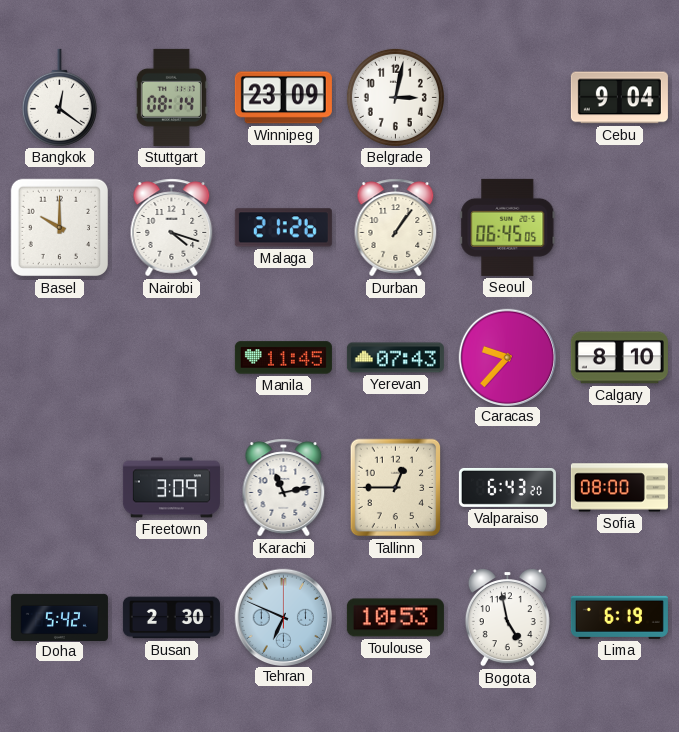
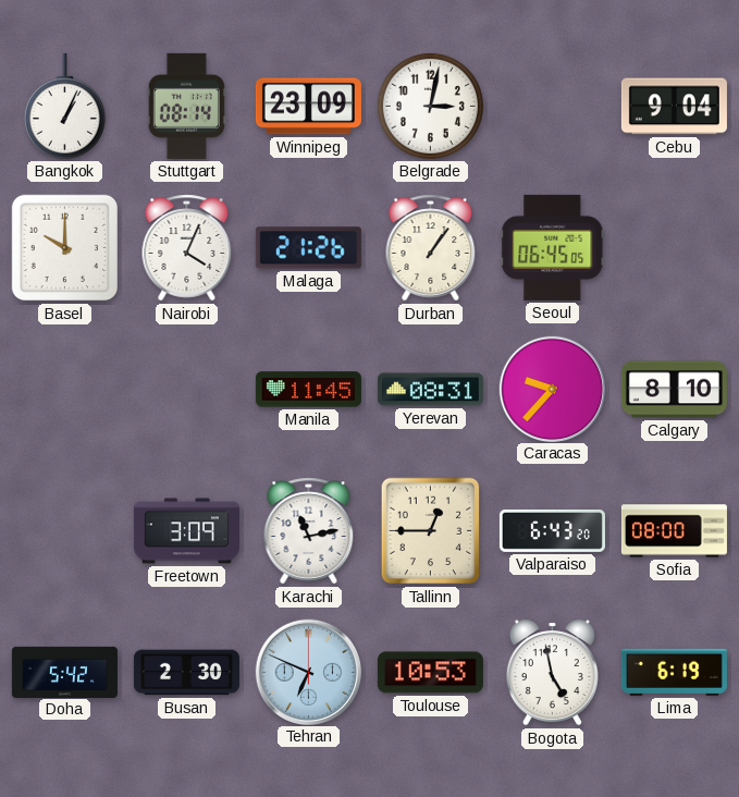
Bangkok: 12:21 -> 1:04
Nairobi: 4:18 -> 4:04
Yerevan: 07:43 -> 08:31
